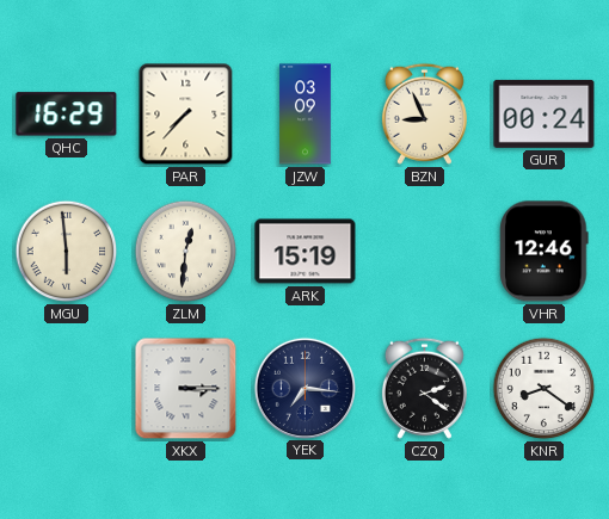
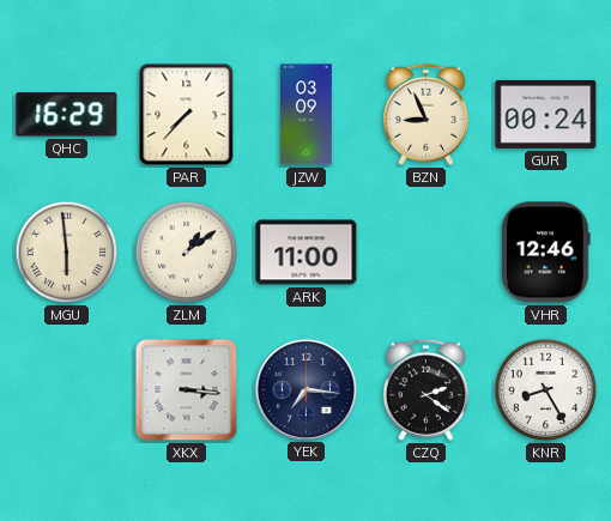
ZLM: 12:31 -> 1:09
ARK: 15:19 -> 11:00
XKX: 3:15 -> 3:16
KNR: 8:21 -> 8:25
